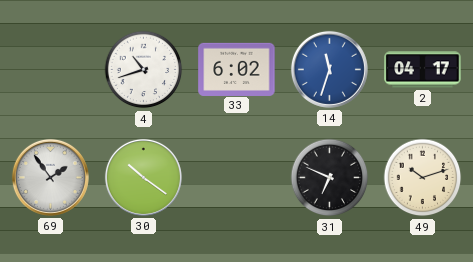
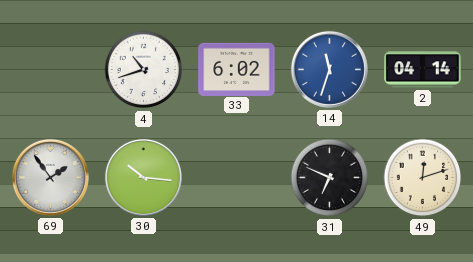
2: 04:17 -> 04:14
30: 10:21 -> 10:16
49: 10:12 -> 12:12
